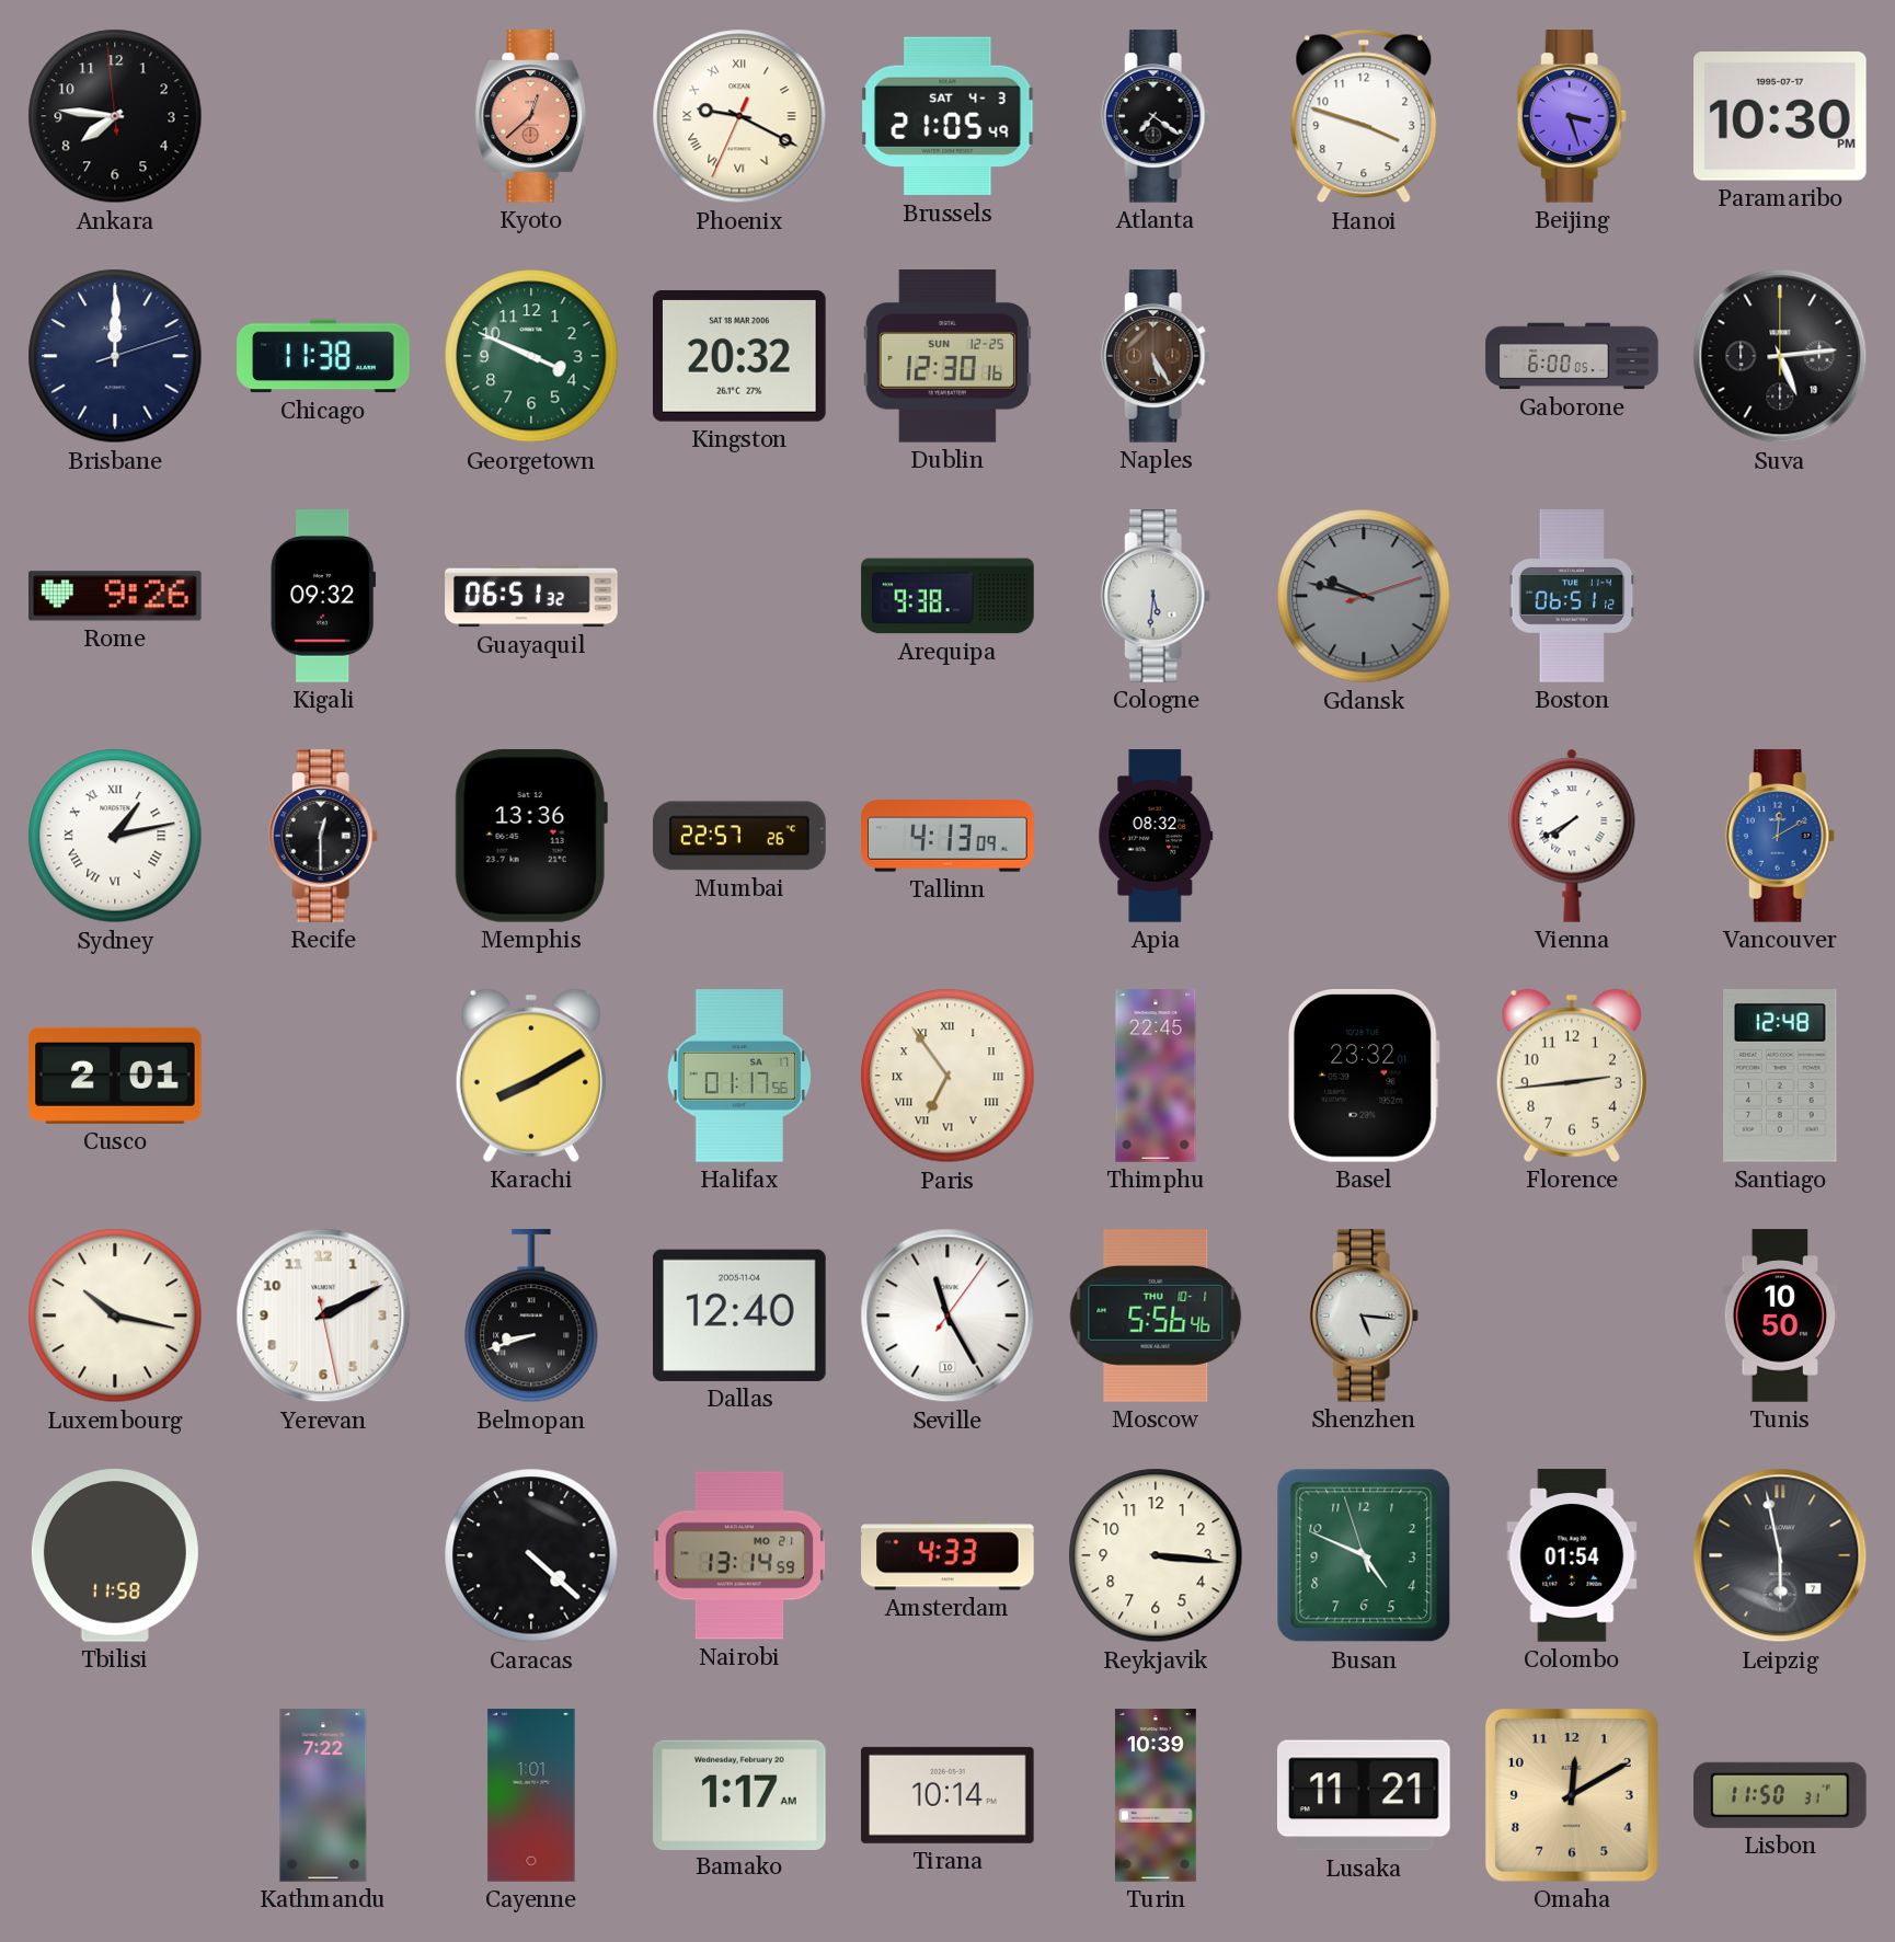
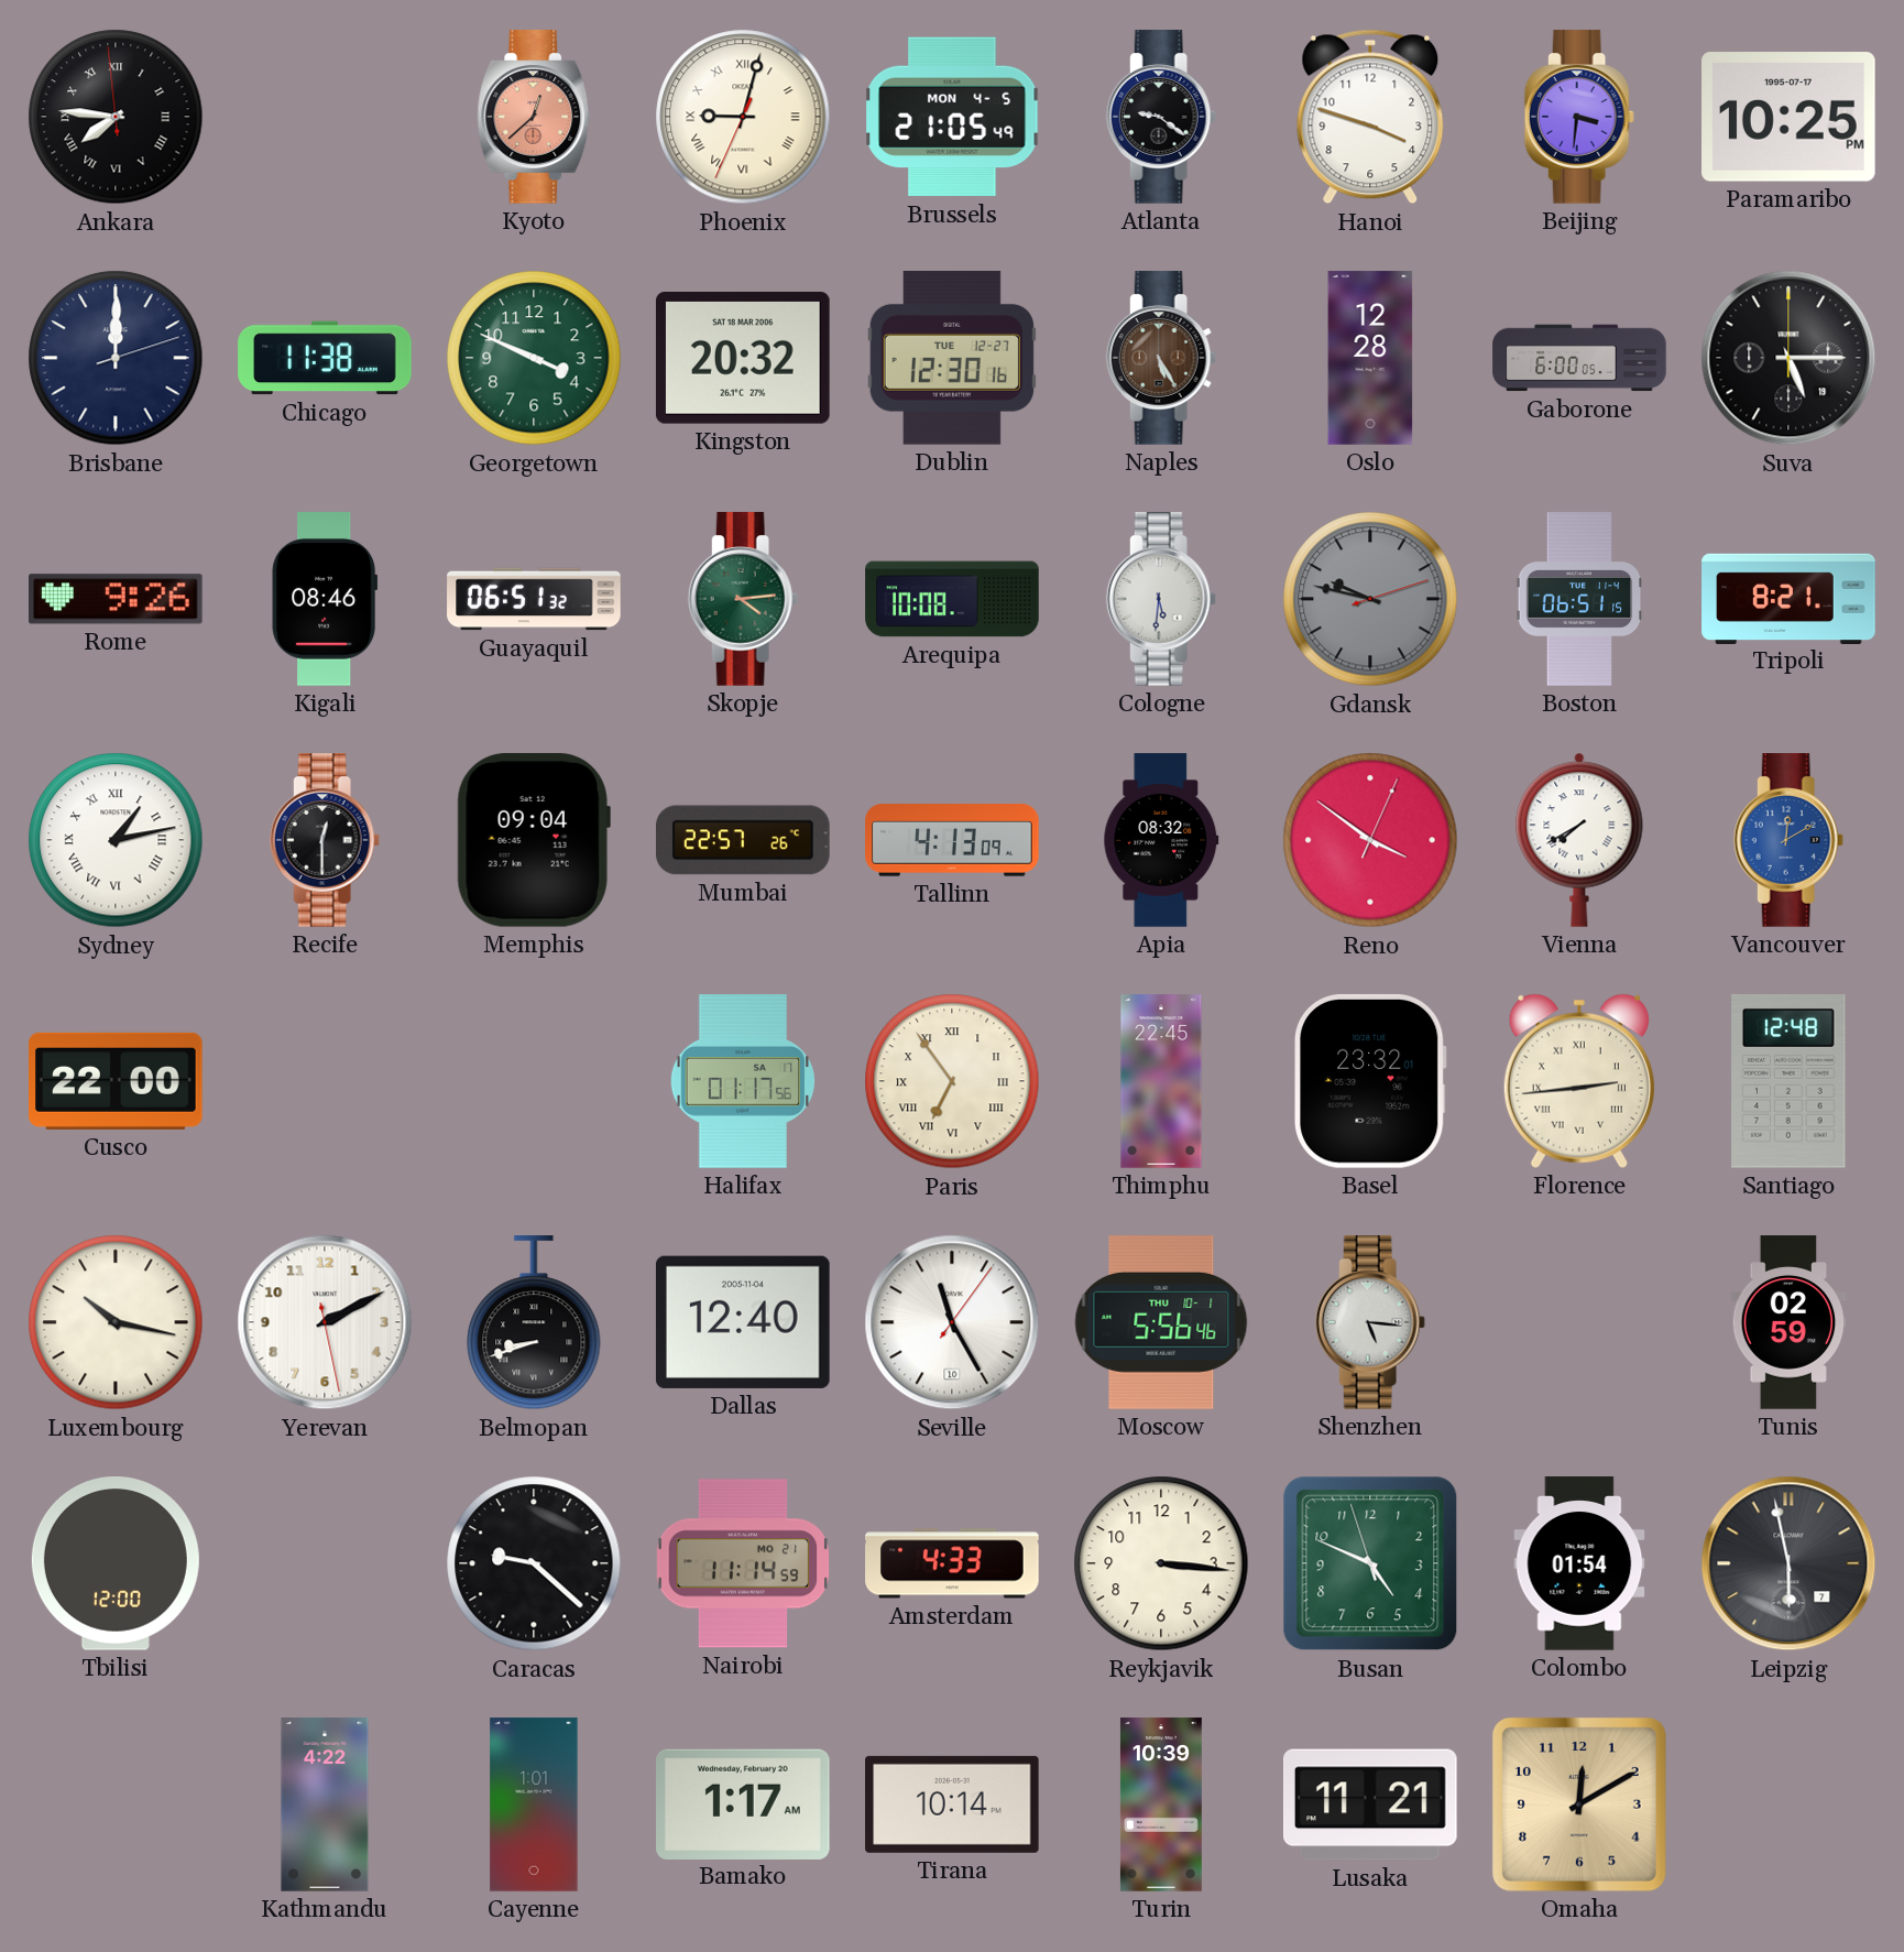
Ankara numerals: Arabic -> Roman
Phoenix: 9:19 -> 9:02
Brussels date: SAT 4-3 -> MON 4-5
Atlanta: 7:21 -> 9:21
Beijing: 3:27 -> 3:31
Paramaribo: 10:30 -> 10:25
Dublin date: SUN 12-25 -> TUE 12-27
Oslo: none -> 12:28
Suva: 5:14 -> 5:15
Kigali: 09:32 -> 08:46
Skopje: none -> 4:14
Arequipa: 9:38 -> 10:08
Boston: 06:51:12 -> 06:51:15
Tripoli: none -> 8:21
Memphis: 13:36 -> 09:04
Reno: none -> 3:51
Cusco: 2:01 -> 22:00
Karachi: 8:10 -> none
Florence numerals: Arabic -> Roman
Tunis: 10:50 -> 02:59
Tbilisi: 11:58 -> 12:00
Caracas: 4:22 -> 9:22
Nairobi: 13:14 -> 11:14
Kathmandu: 7:22 -> 4:22
Lisbon: 11:50 -> none
